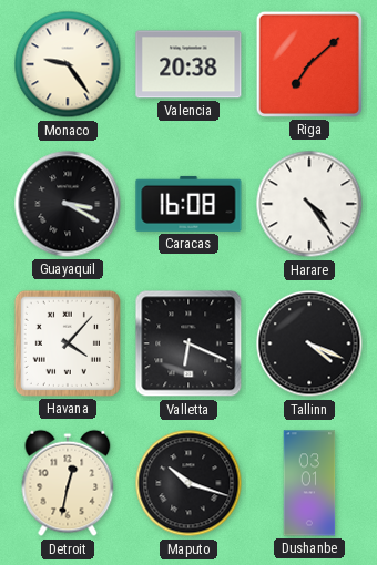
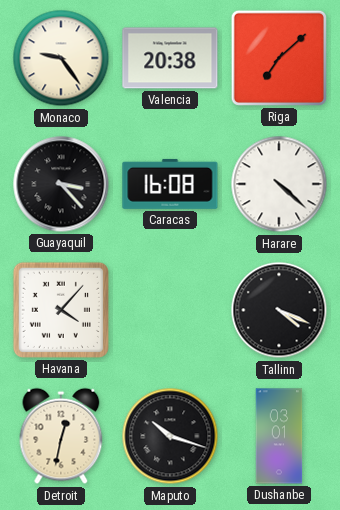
Guayaquil: 3:20 -> 3:23
Harare: 4:24 -> 4:22
Valletta: 6:19 -> none
